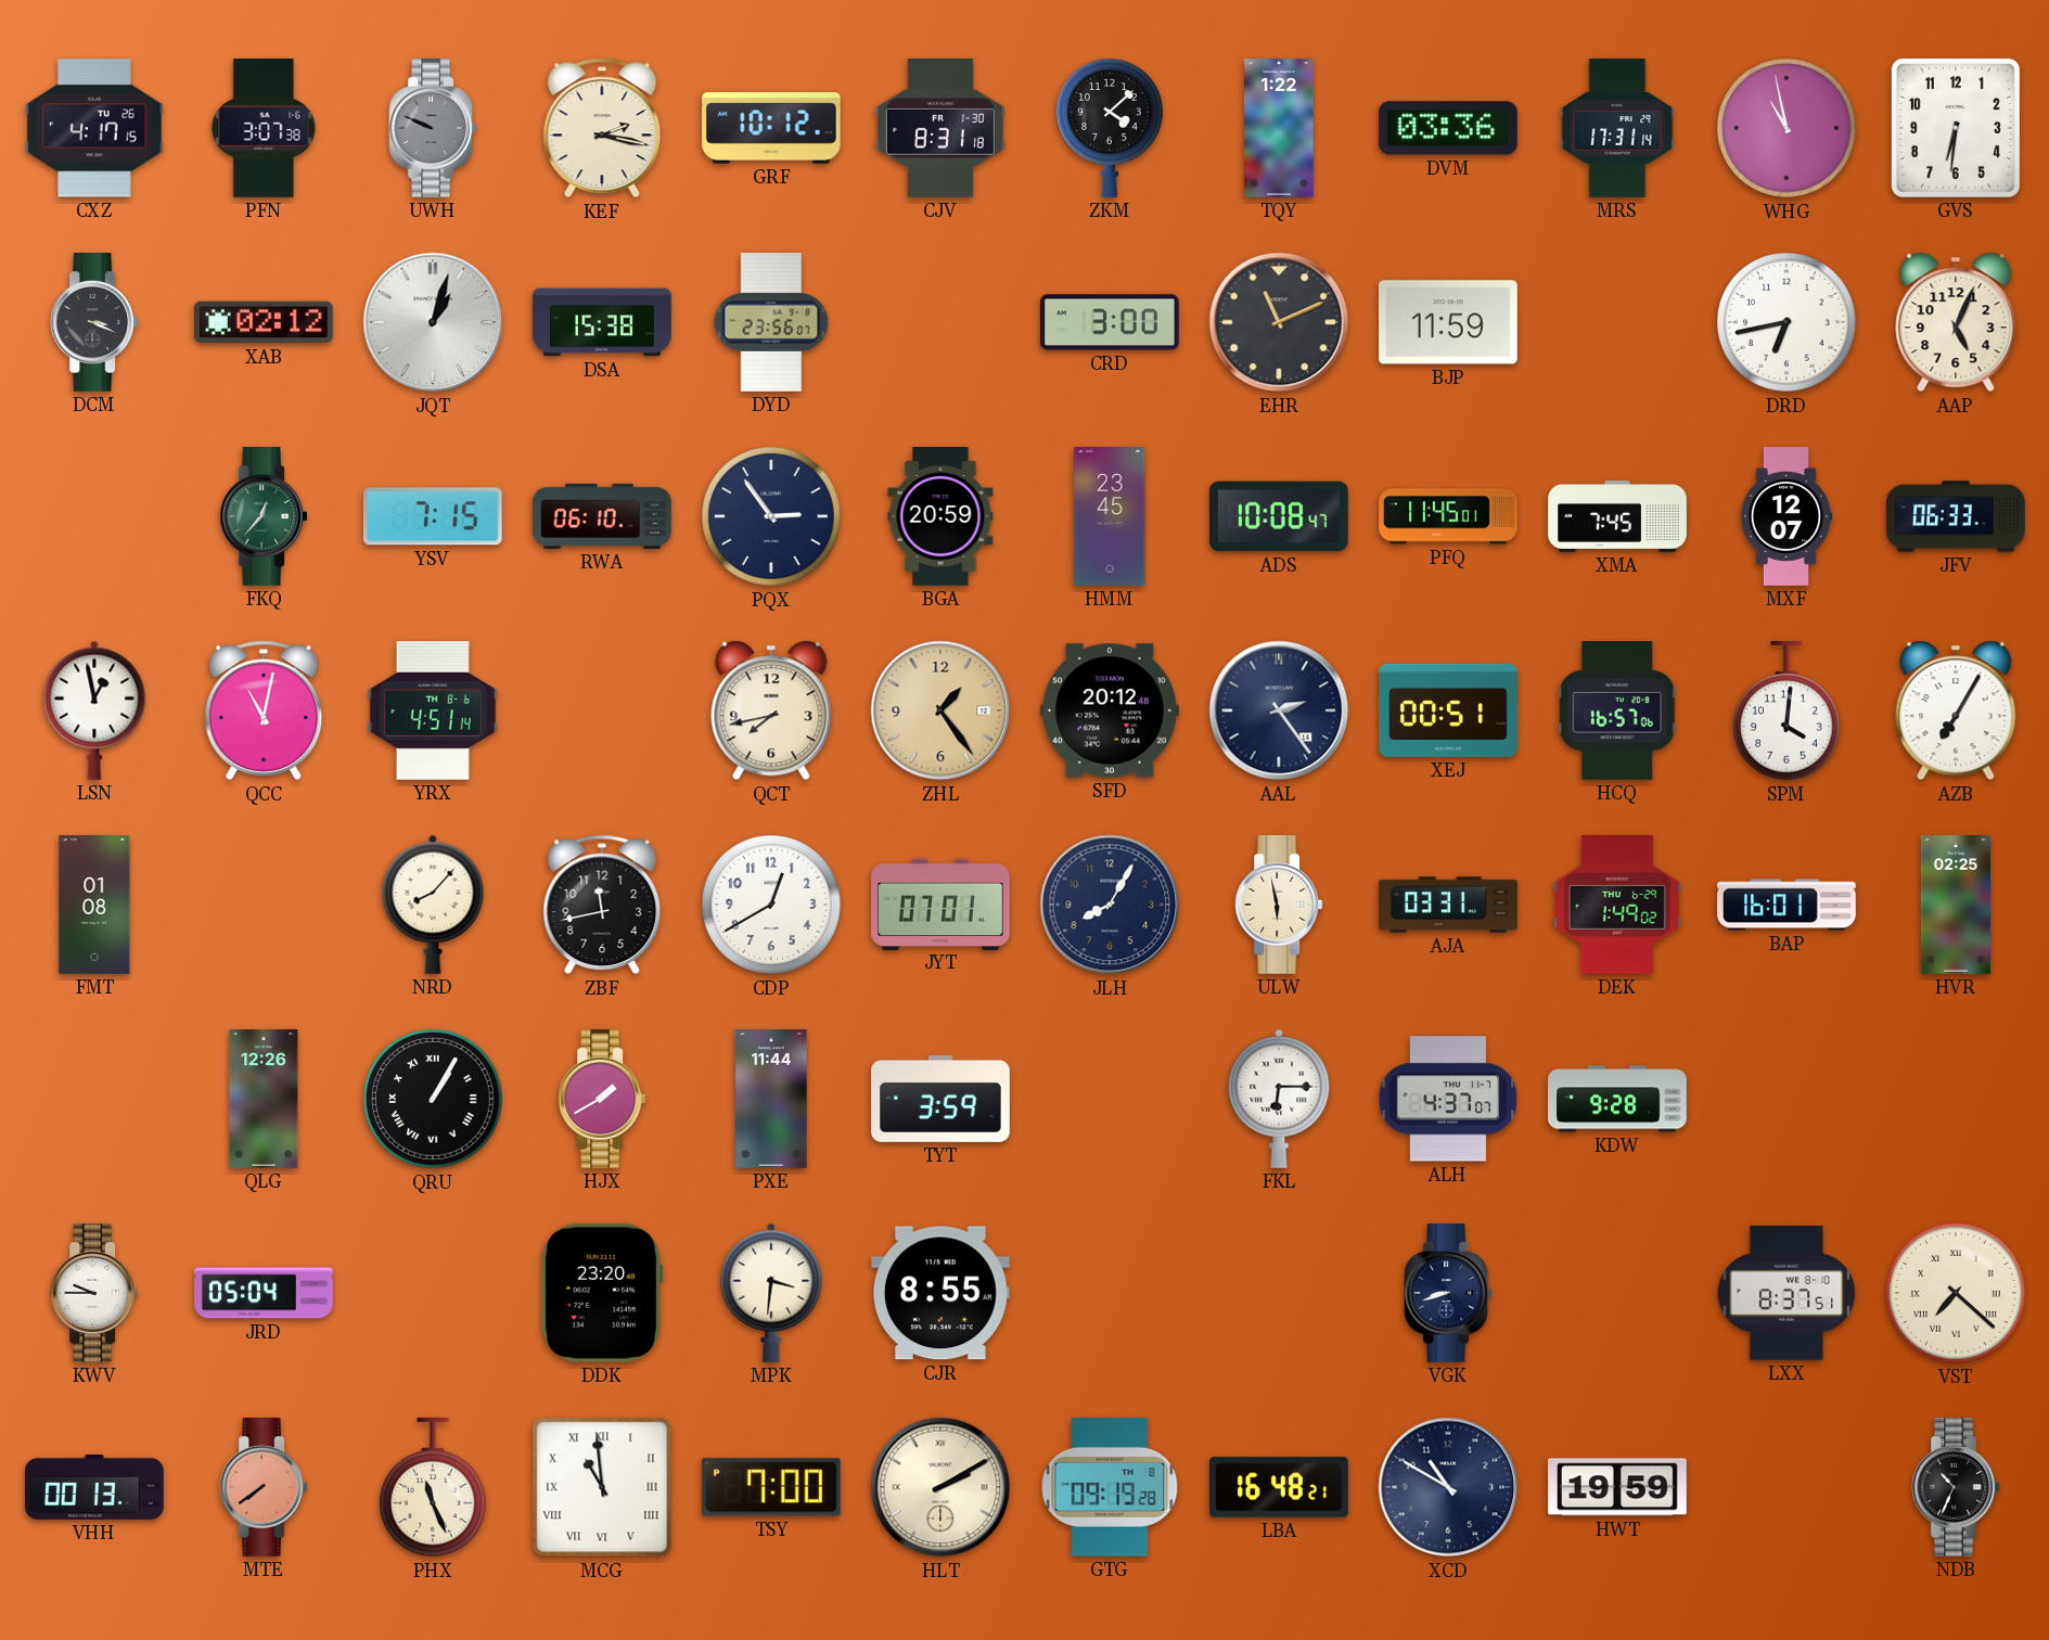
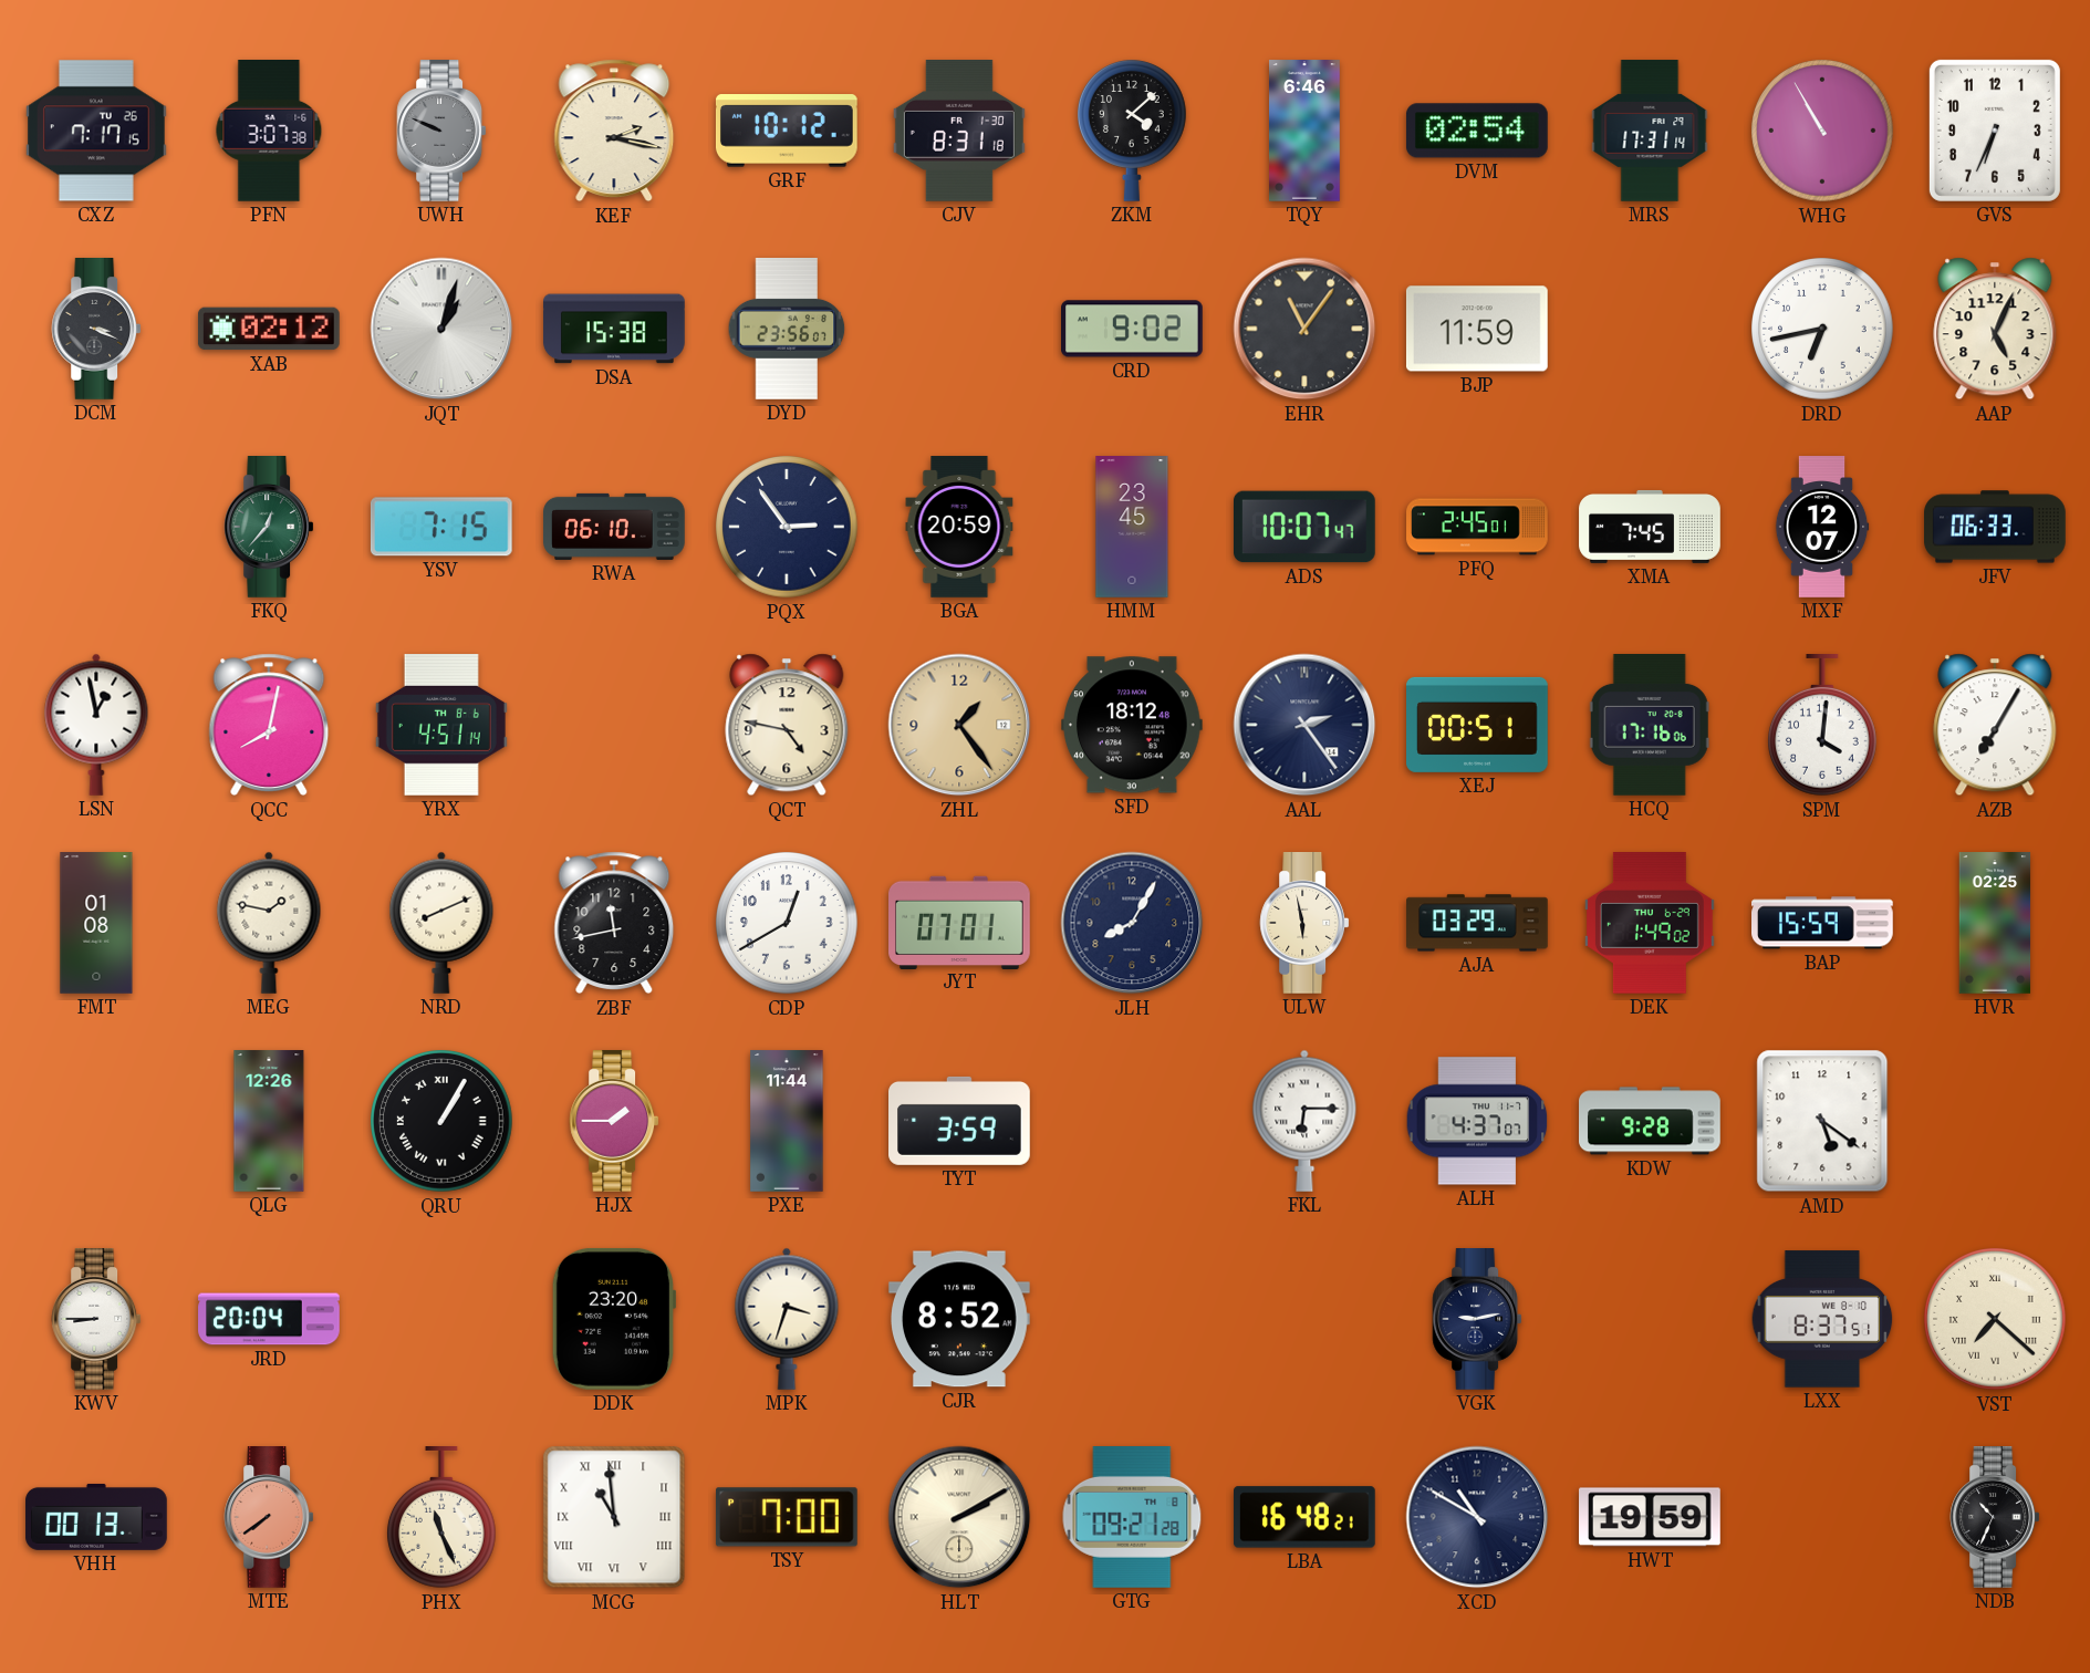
CXZ: 4:17 -> 7:17
TQY: 1:22 -> 6:46
DVM: 03:36 -> 02:54
WHG: 10:58 -> 10:55
GVS: 6:31 -> 6:34
CRD: 3:00 -> 9:02
EHR: 11:11 -> 11:06
ADS: 10:08 -> 10:07
PFQ: 11:45 -> 2:45
QCC: 11:02 -> 8:02
QCT: 7:43 -> 4:47
SFD: 20:12 -> 18:12
HCQ: 16:57 -> 17:16
MEG: none -> 1:47
NRD: 8:07 -> 8:11
AJA: 03:31 -> 03:29
BAP: 16:01 -> 15:59
HJX: 1:40 -> 1:45
AMD: none -> 5:21
KWV: 9:45 -> 8:45
JRD: 05:04 -> 20:04
MPK: 3:31 -> 3:33
CJR: 8:55 -> 8:52
VGK: 8:42 -> 9:13
GTG: 09:19 -> 09:21
